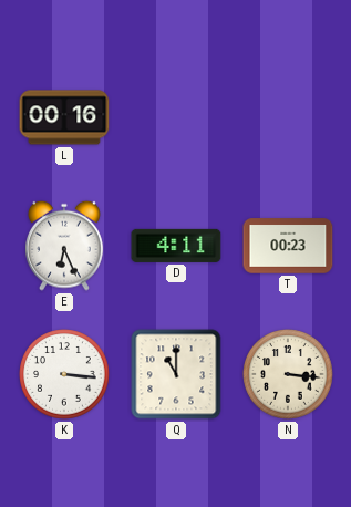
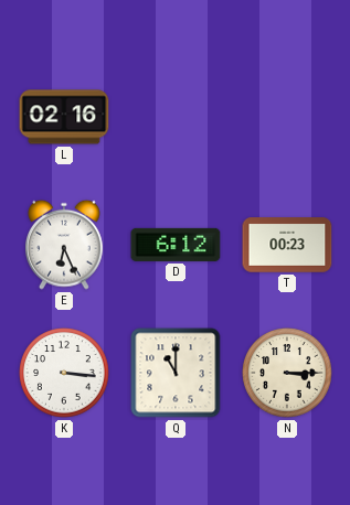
L: 00:16 -> 02:16
D: 4:11 -> 6:12
N: 3:16 -> 3:15
